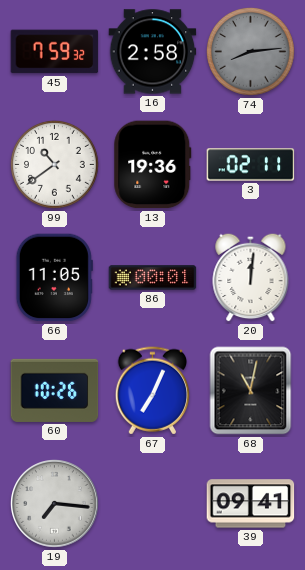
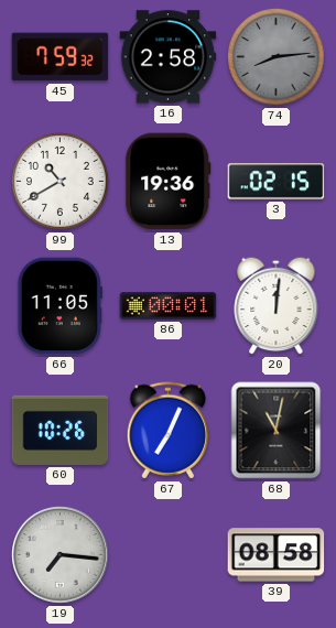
99: 10:39 -> 10:40
3: 02:11 -> 02:15
39: 09:41 -> 08:58
